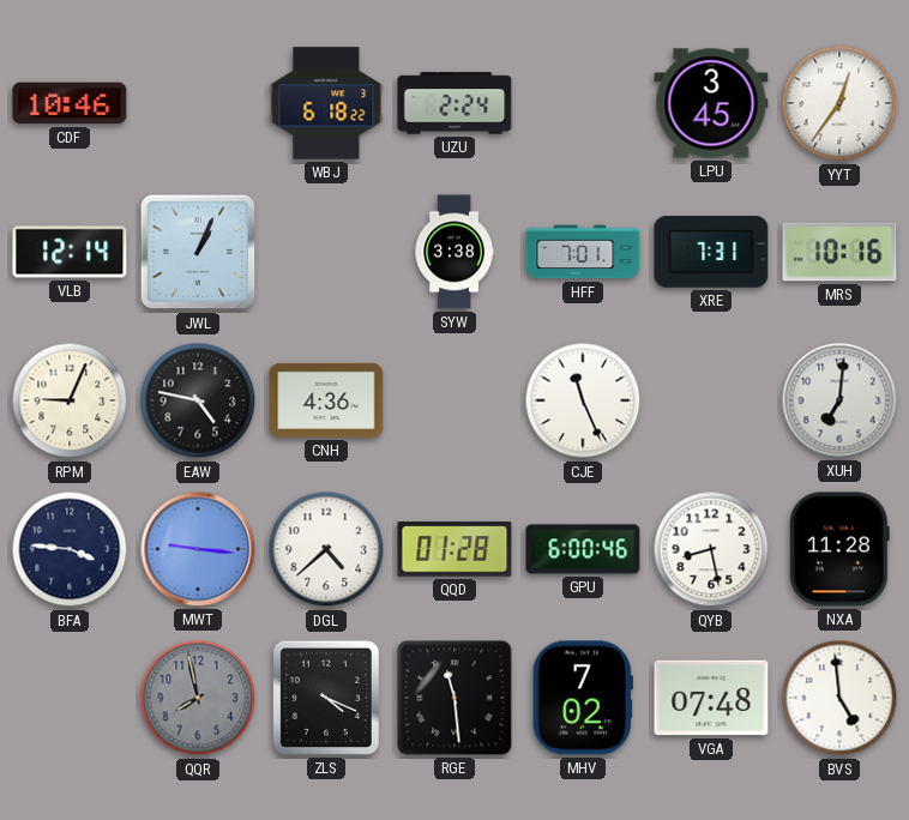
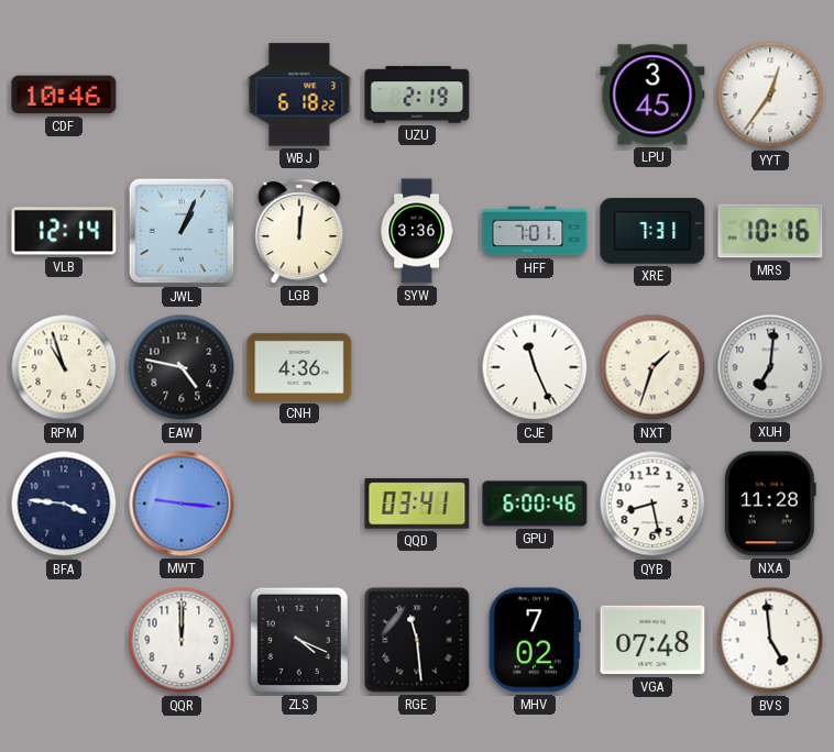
UZU: 2:24 -> 2:19
LGB: none -> 12:01
SYW: 3:38 -> 3:36
RPM: 9:04 -> 10:57
NXT: none -> 1:33
DGL: 4:38 -> none
QQD: 01:28 -> 03:41
QQR: 7:58 -> 12:00
QQR dial: grey -> white
